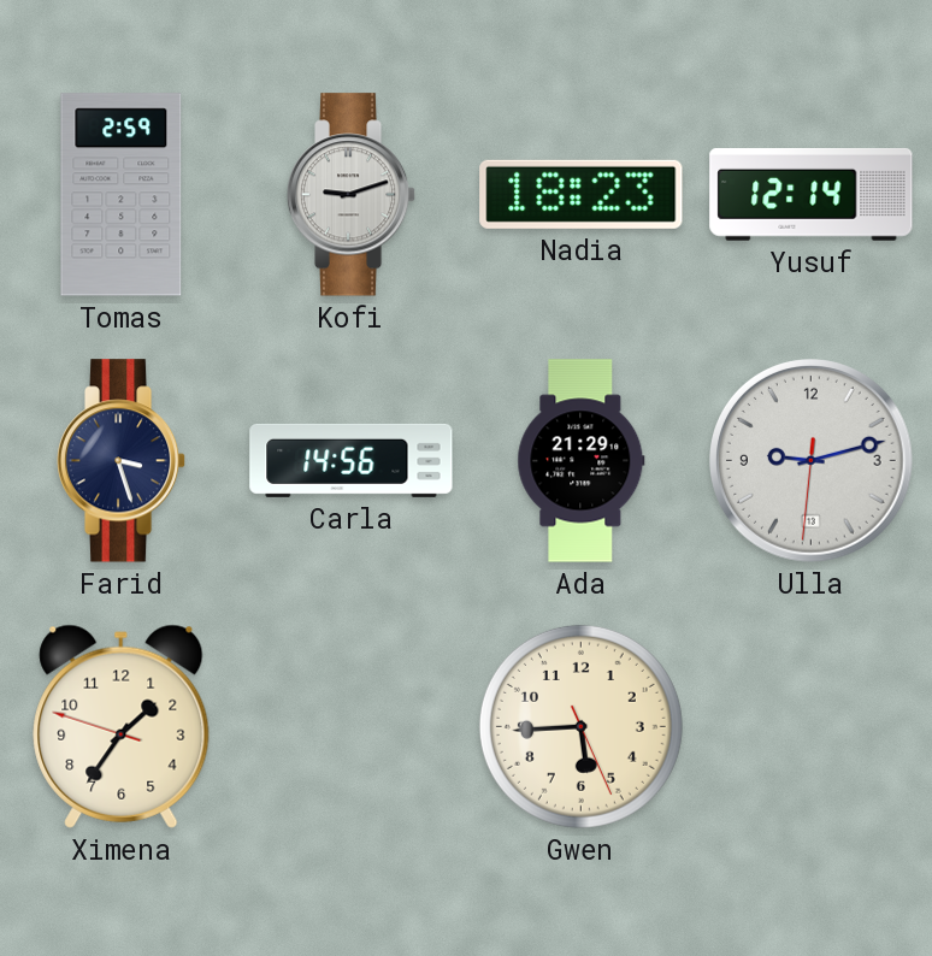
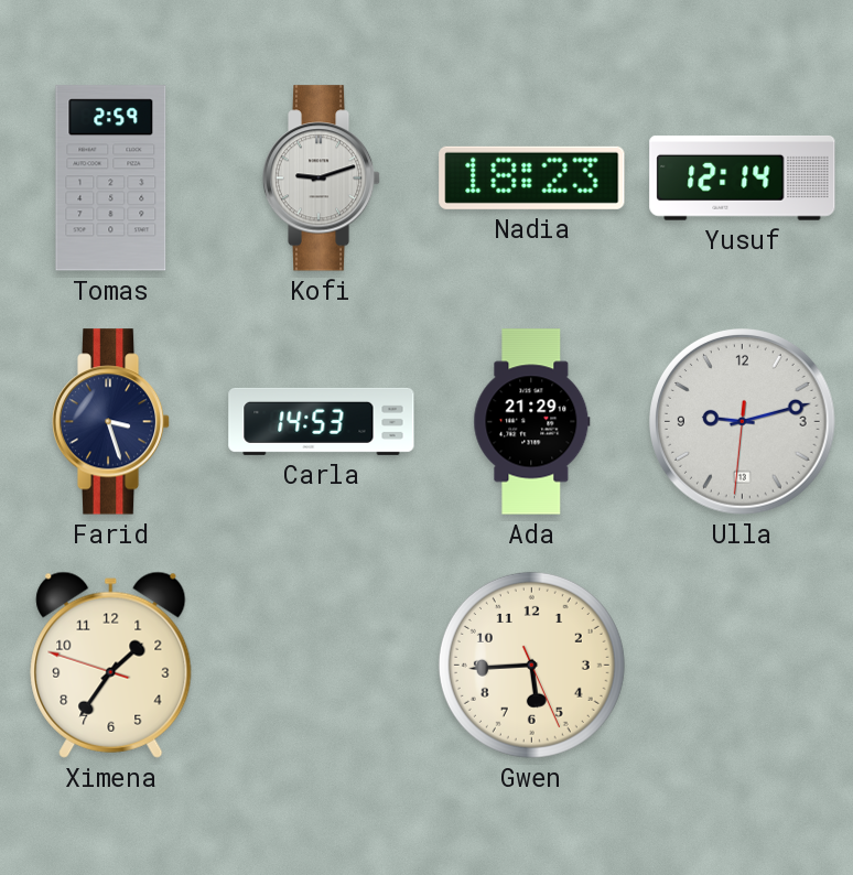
Carla: 14:56 -> 14:53
